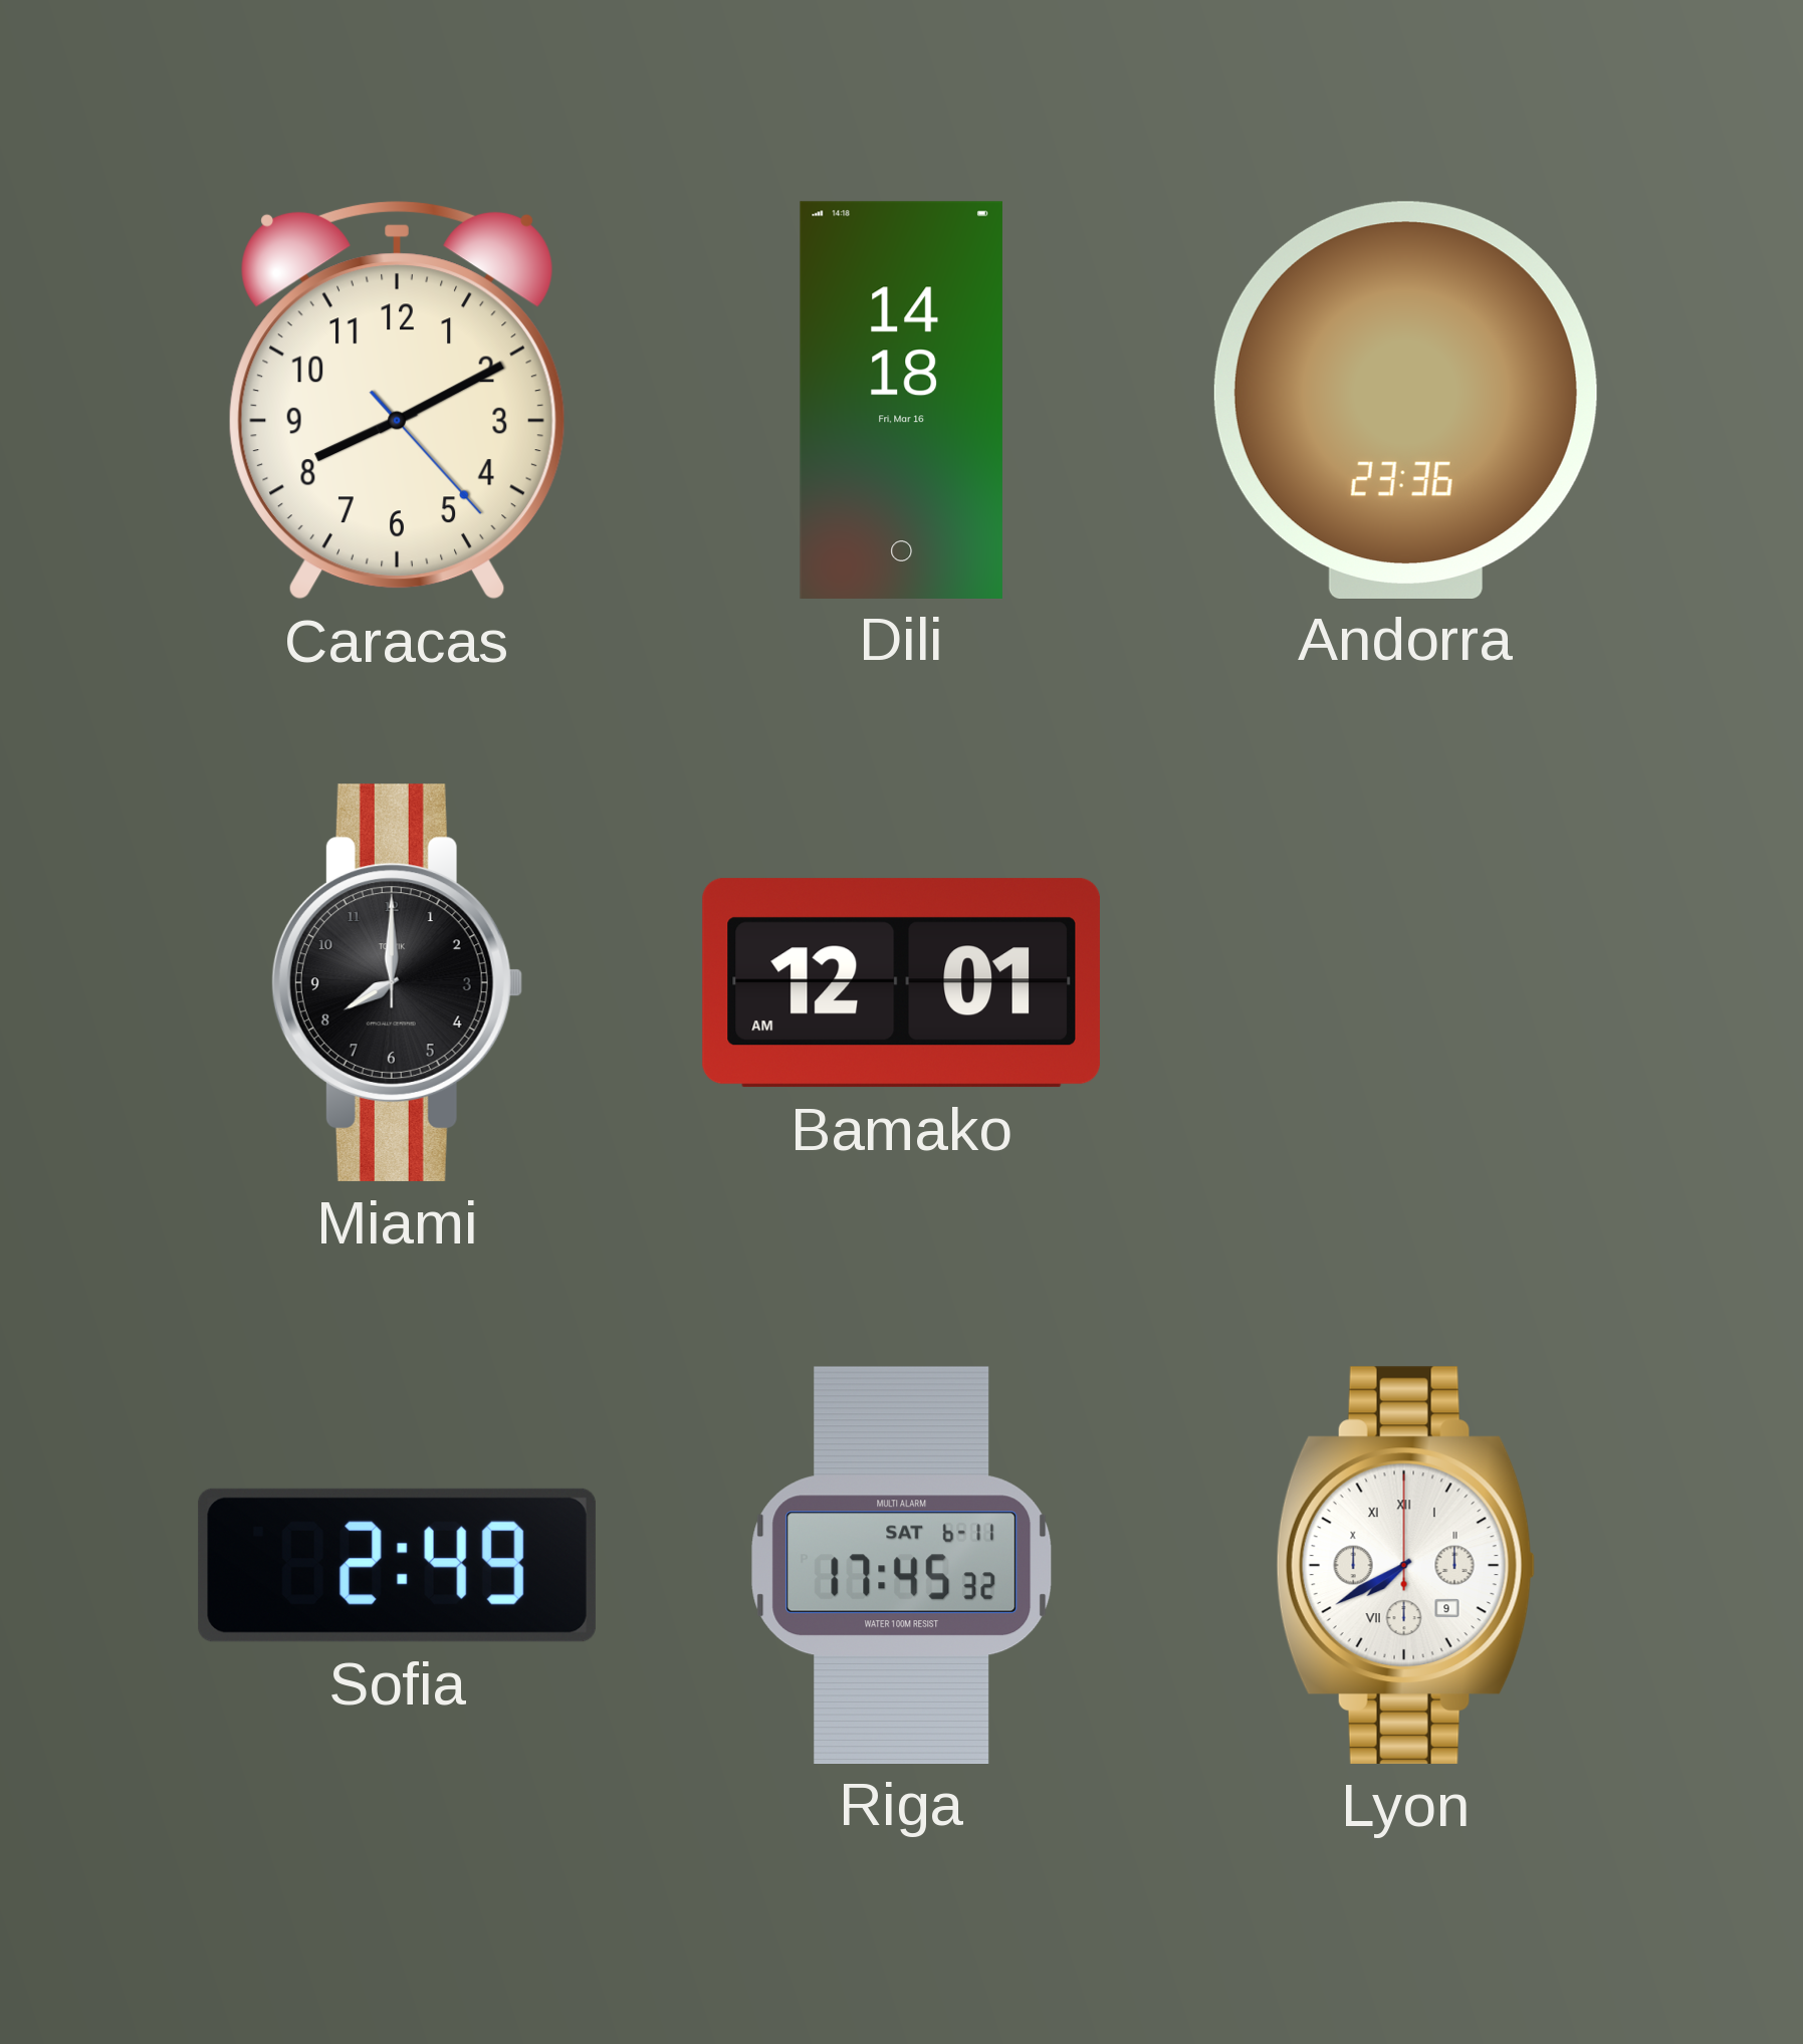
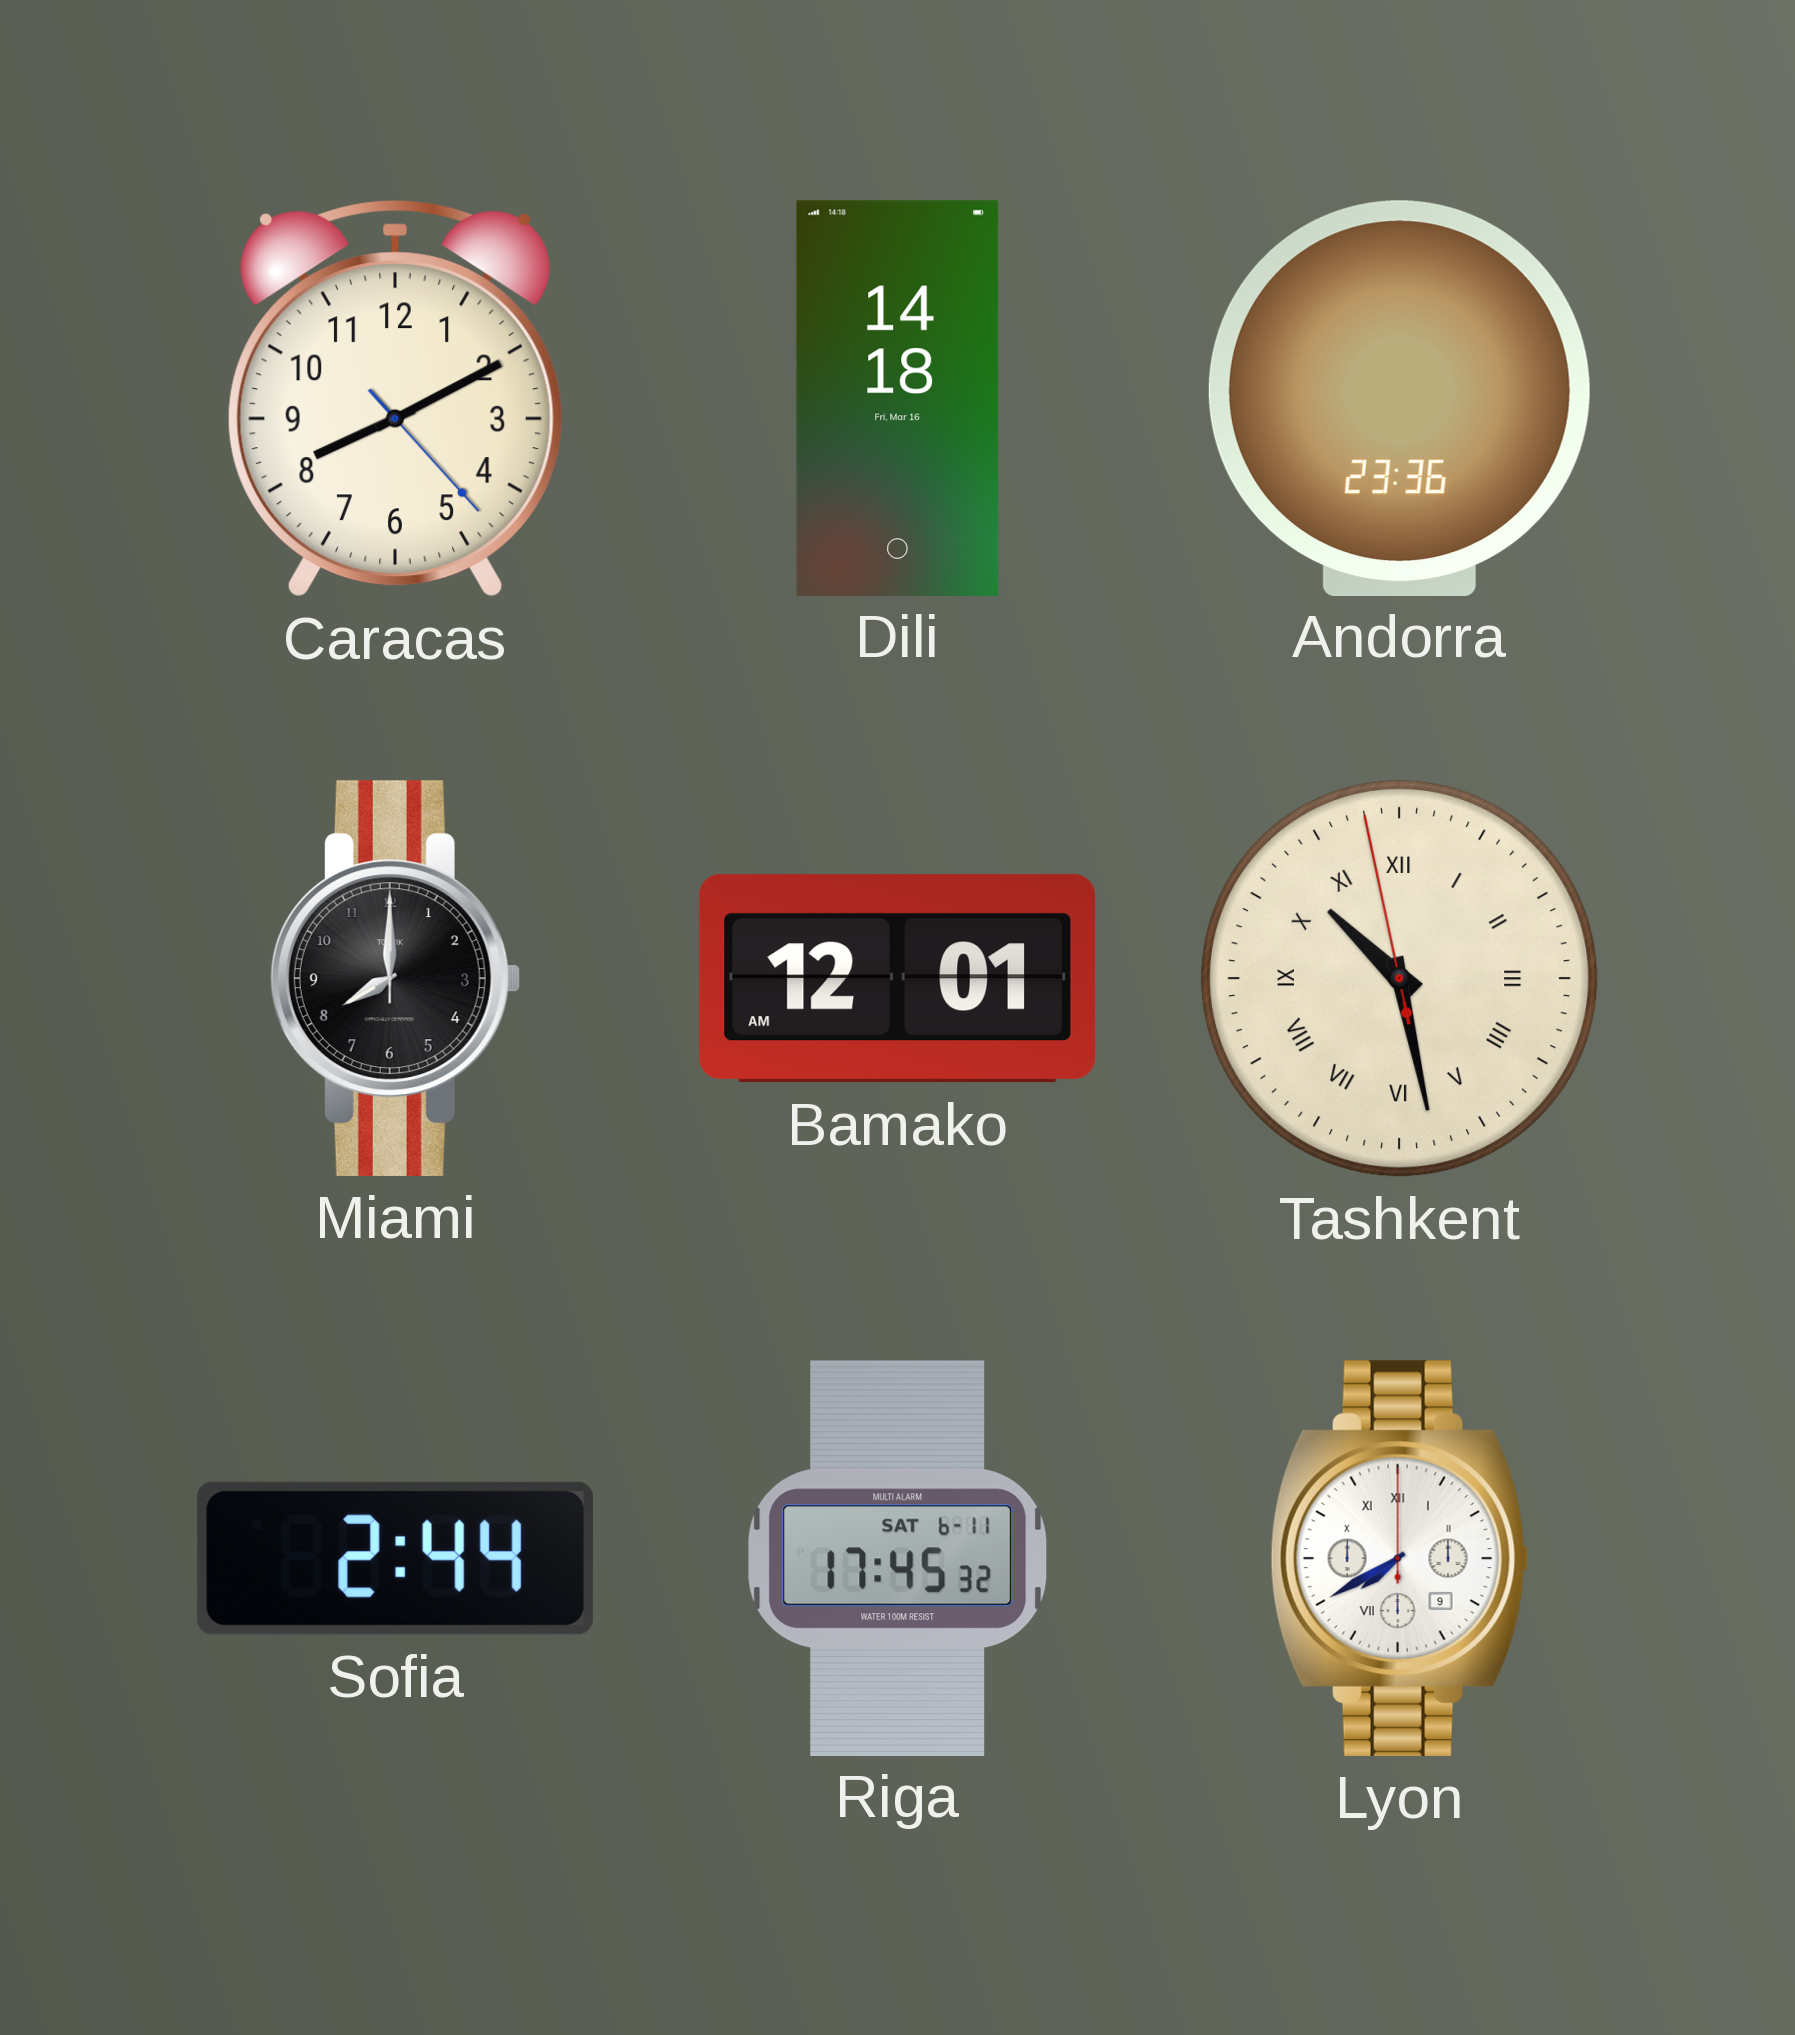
Tashkent: none -> 10:27
Sofia: 2:49 -> 2:44
